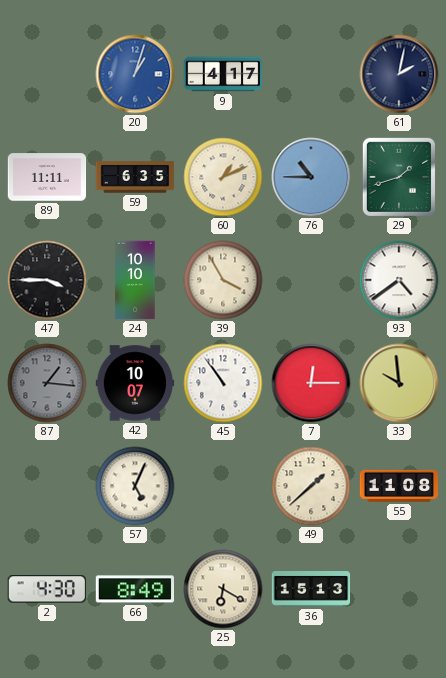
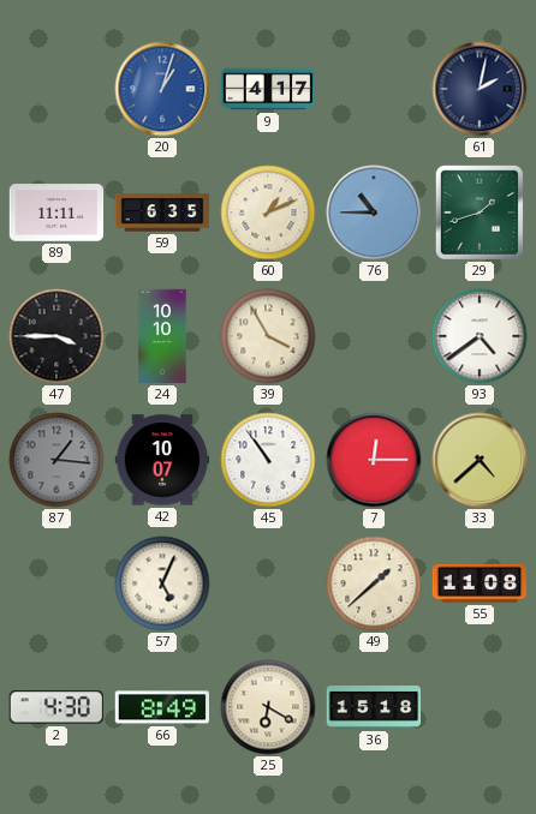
33: 9:59 -> 4:38
36: 15:13 -> 15:18
